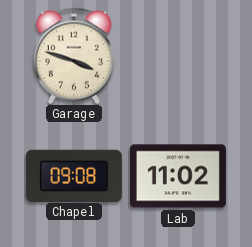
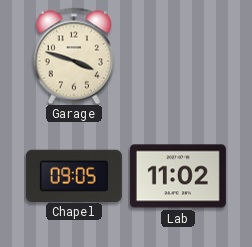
Chapel: 09:08 -> 09:05
